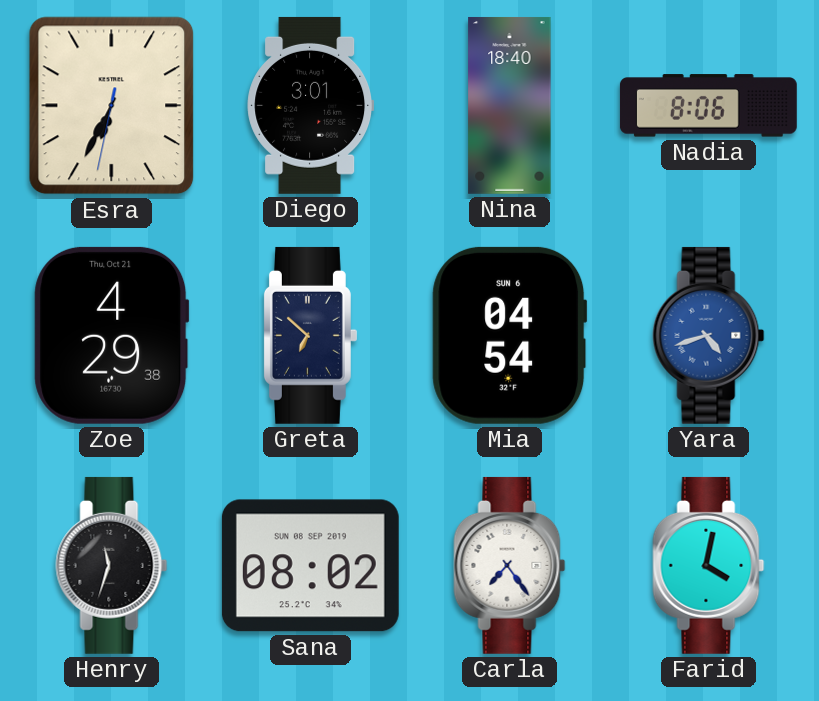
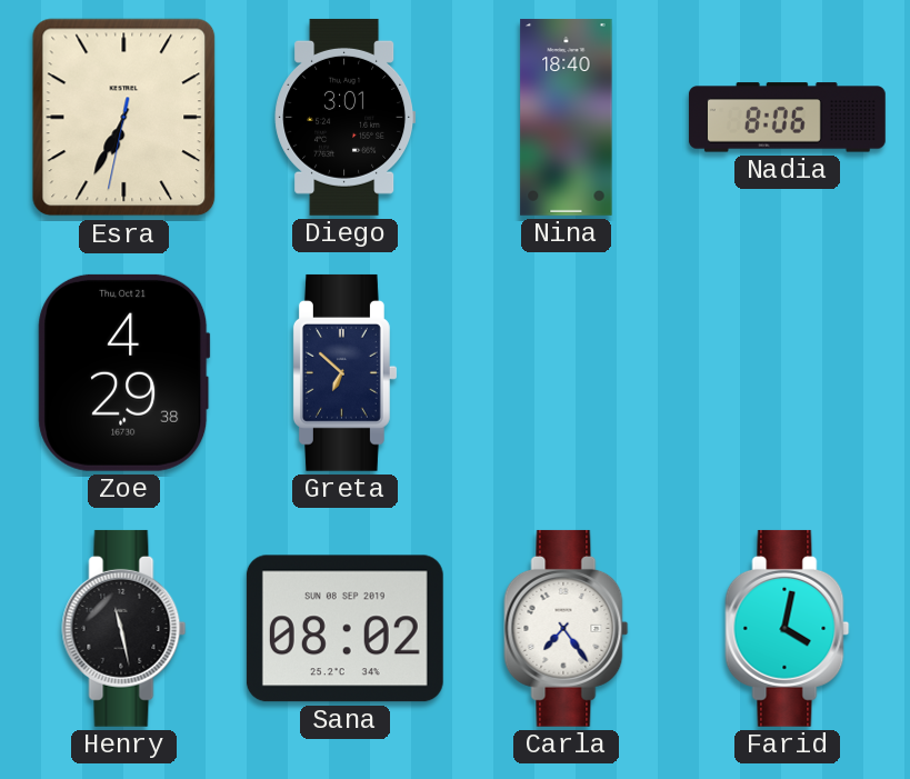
Mia: 04:54 -> none
Yara: 4:42 -> none
Henry: 11:33 -> 11:28
